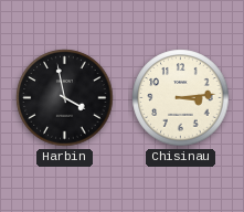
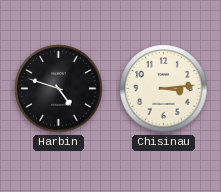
Harbin: 3:58 -> 4:48
